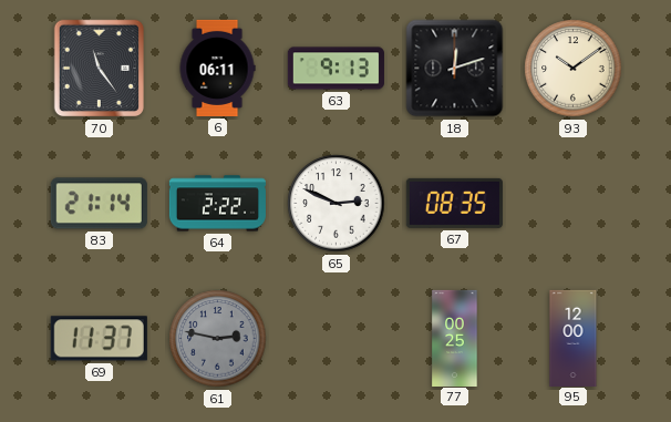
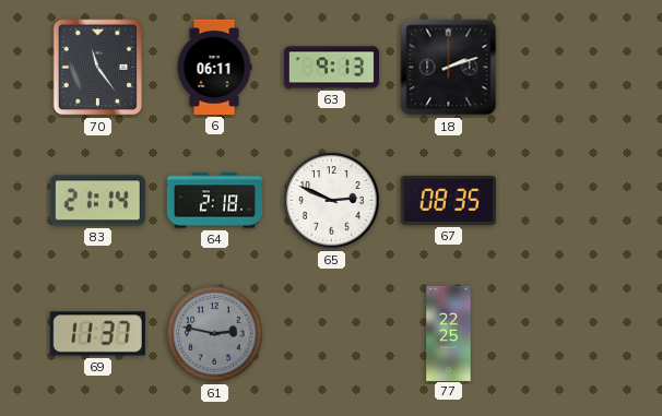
18: 12:12 -> 2:12
93: 10:09 -> none
64: 2:22 -> 2:18
77: 00:25 -> 22:25
95: 12:00 -> none
